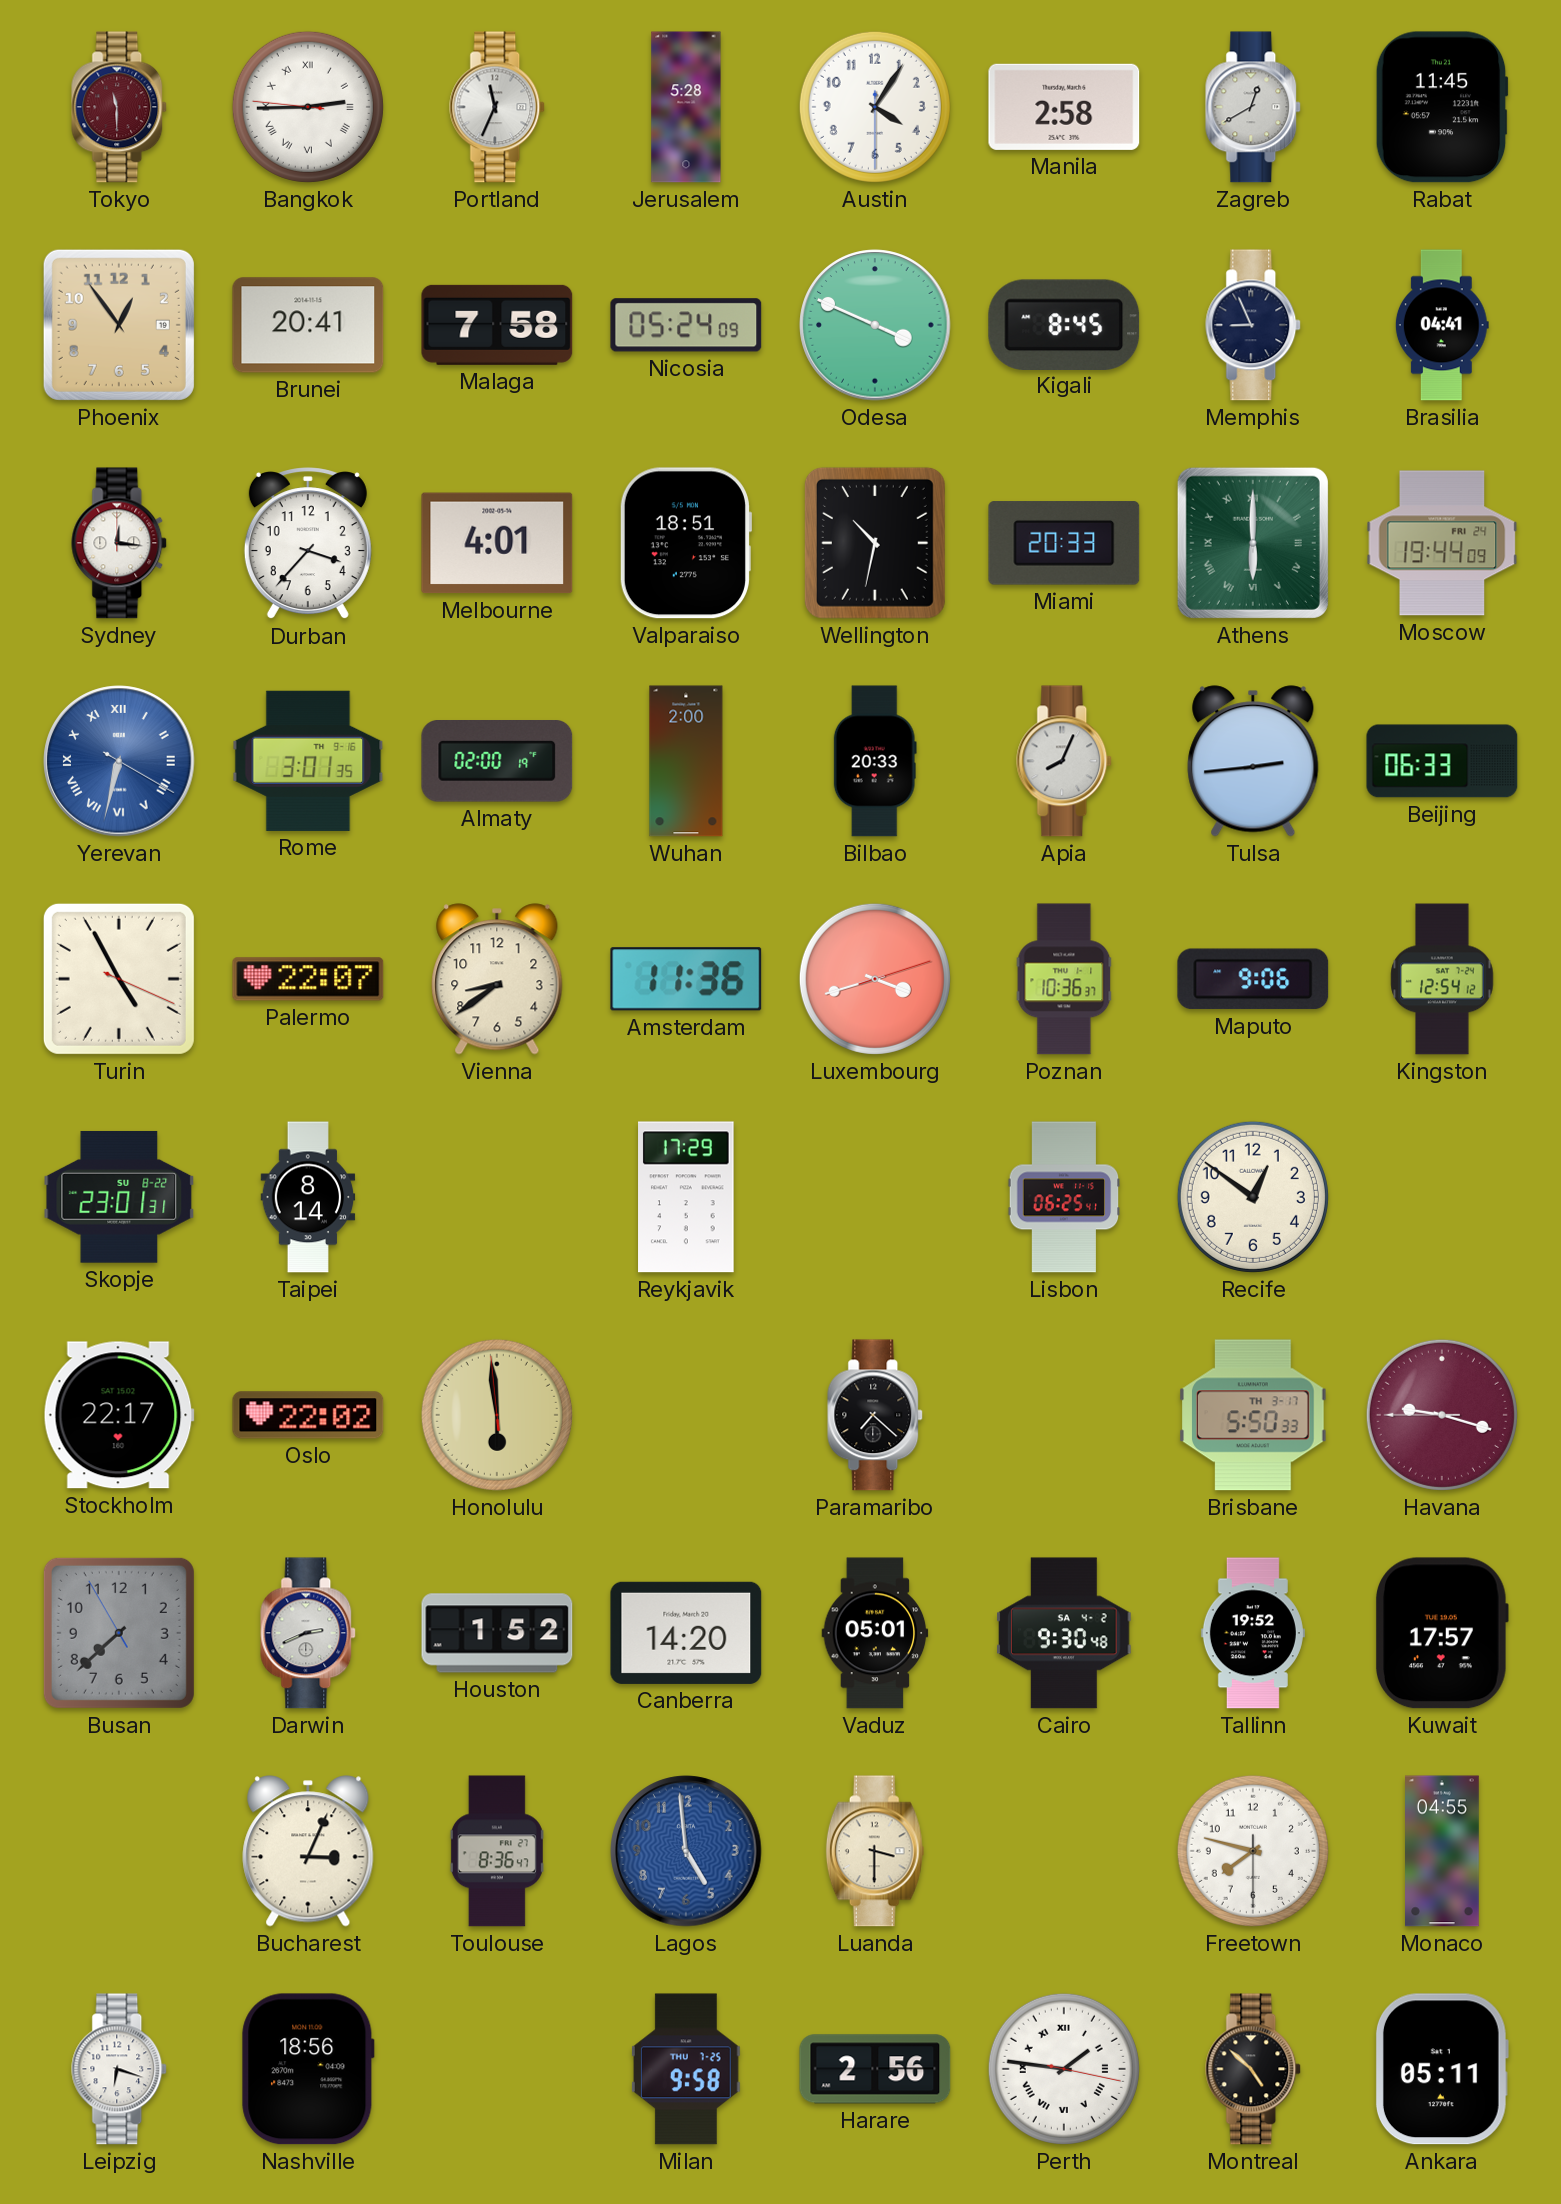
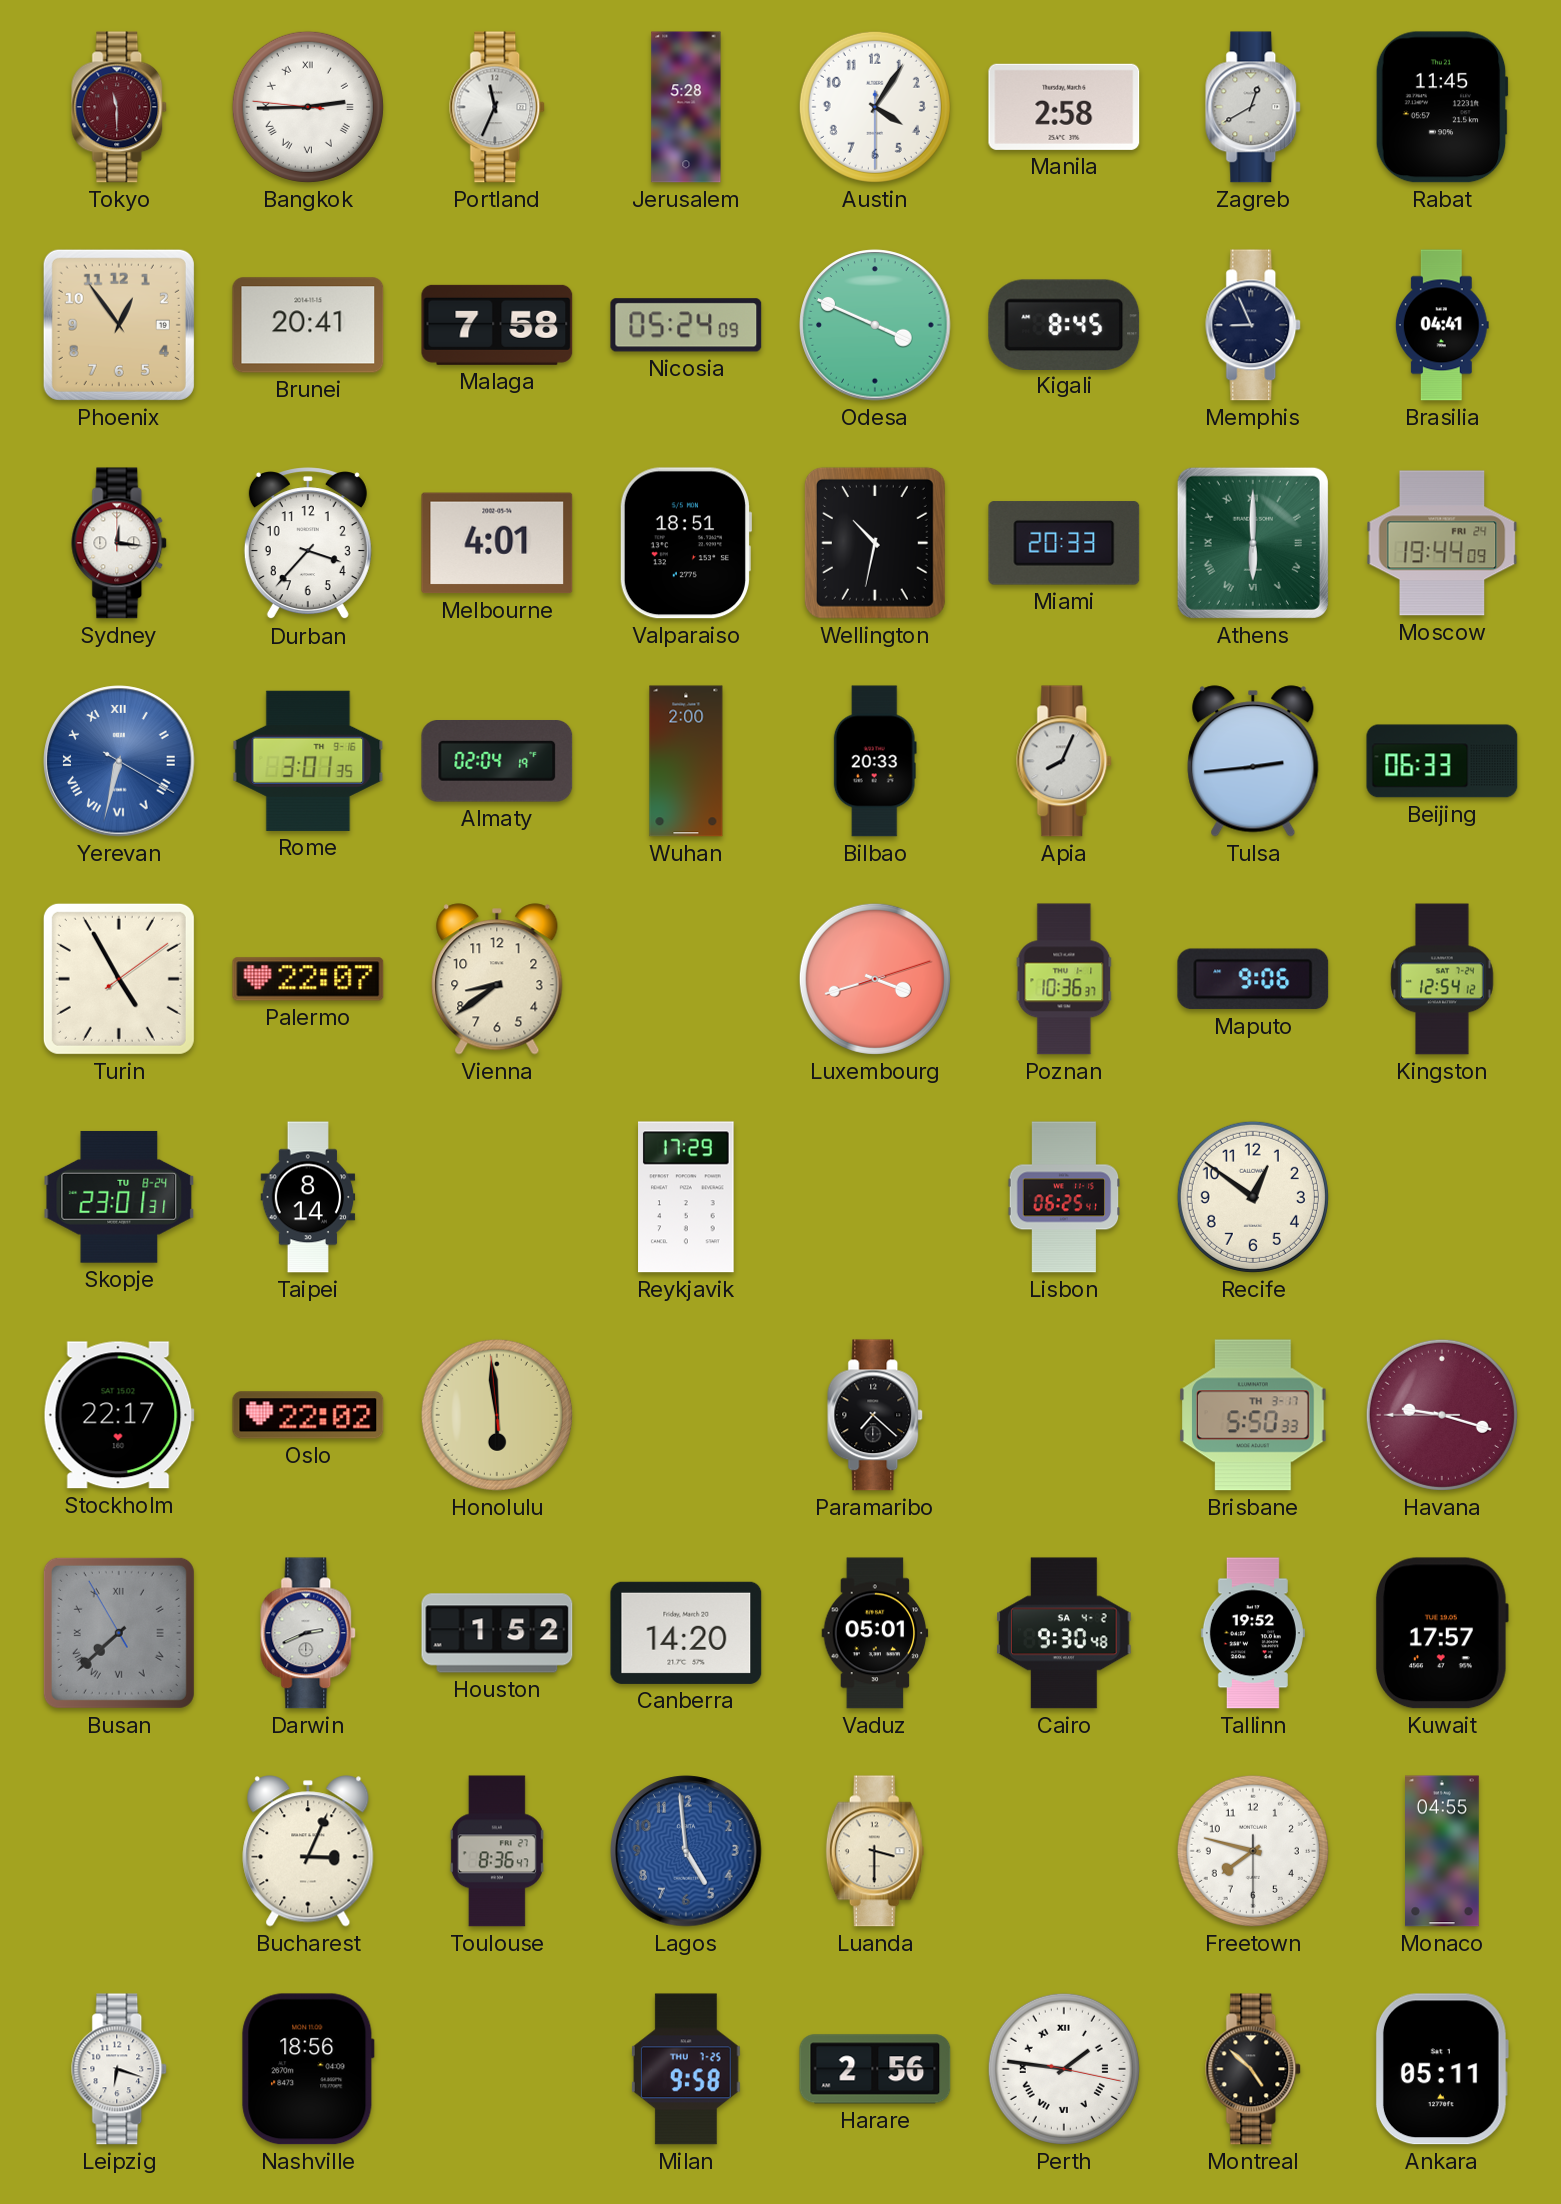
Almaty: 02:00 -> 02:04
Turin: 4:55:19 -> 4:55:09
Amsterdam: 11:36 -> none
Skopje date: SU 8-22 -> TU 8-24
Busan numerals: Arabic -> Roman
